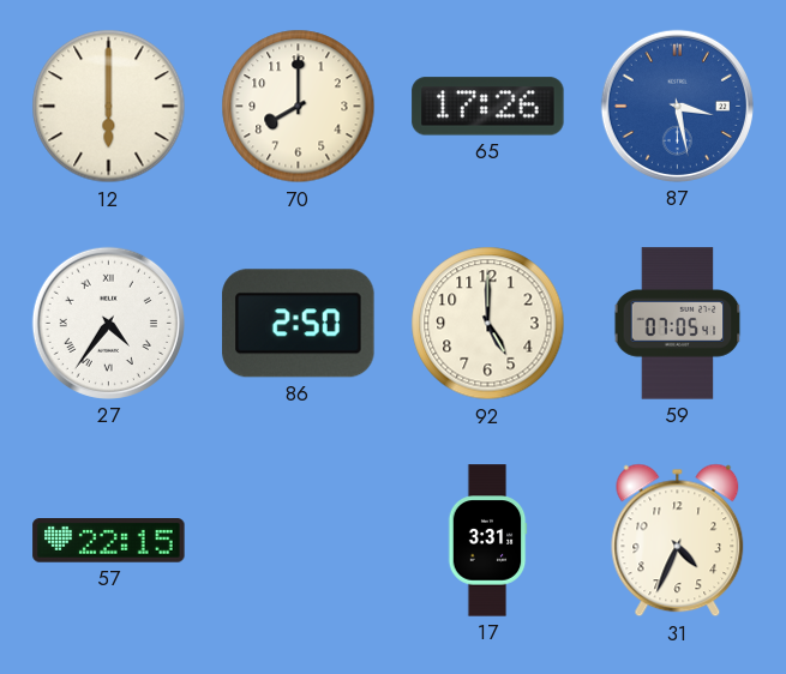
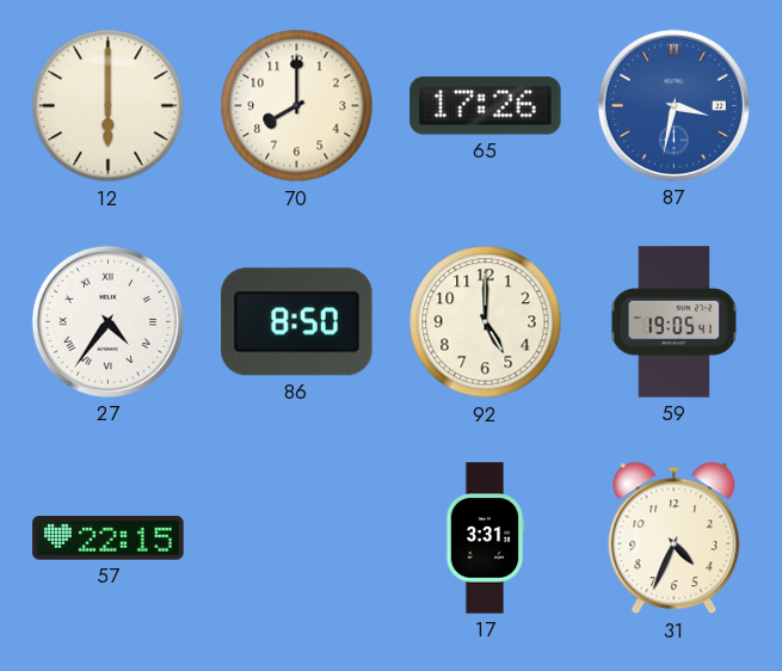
87: 3:28 -> 3:32
86: 2:50 -> 8:50
59: 07:05 -> 19:05
